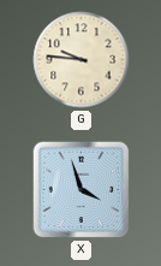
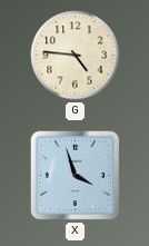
G: 9:46 -> 4:46
